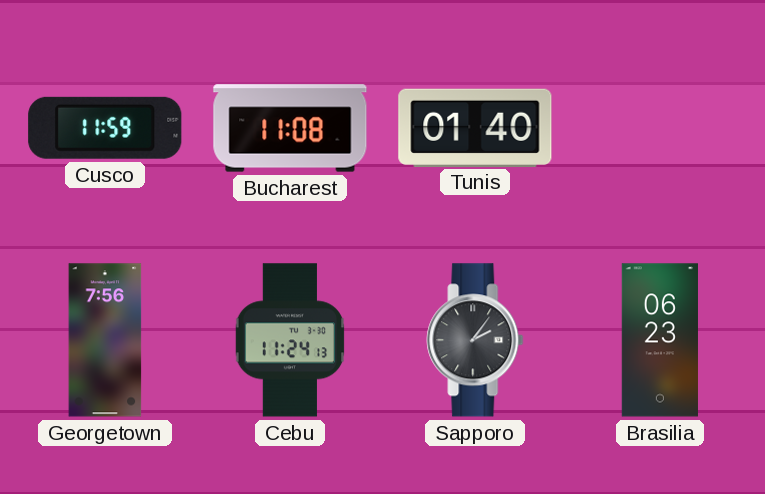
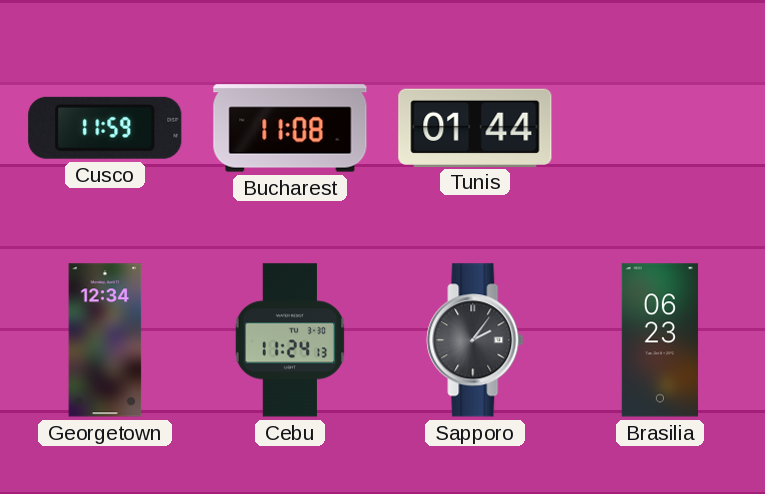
Tunis: 01:40 -> 01:44
Georgetown: 7:56 -> 12:34
